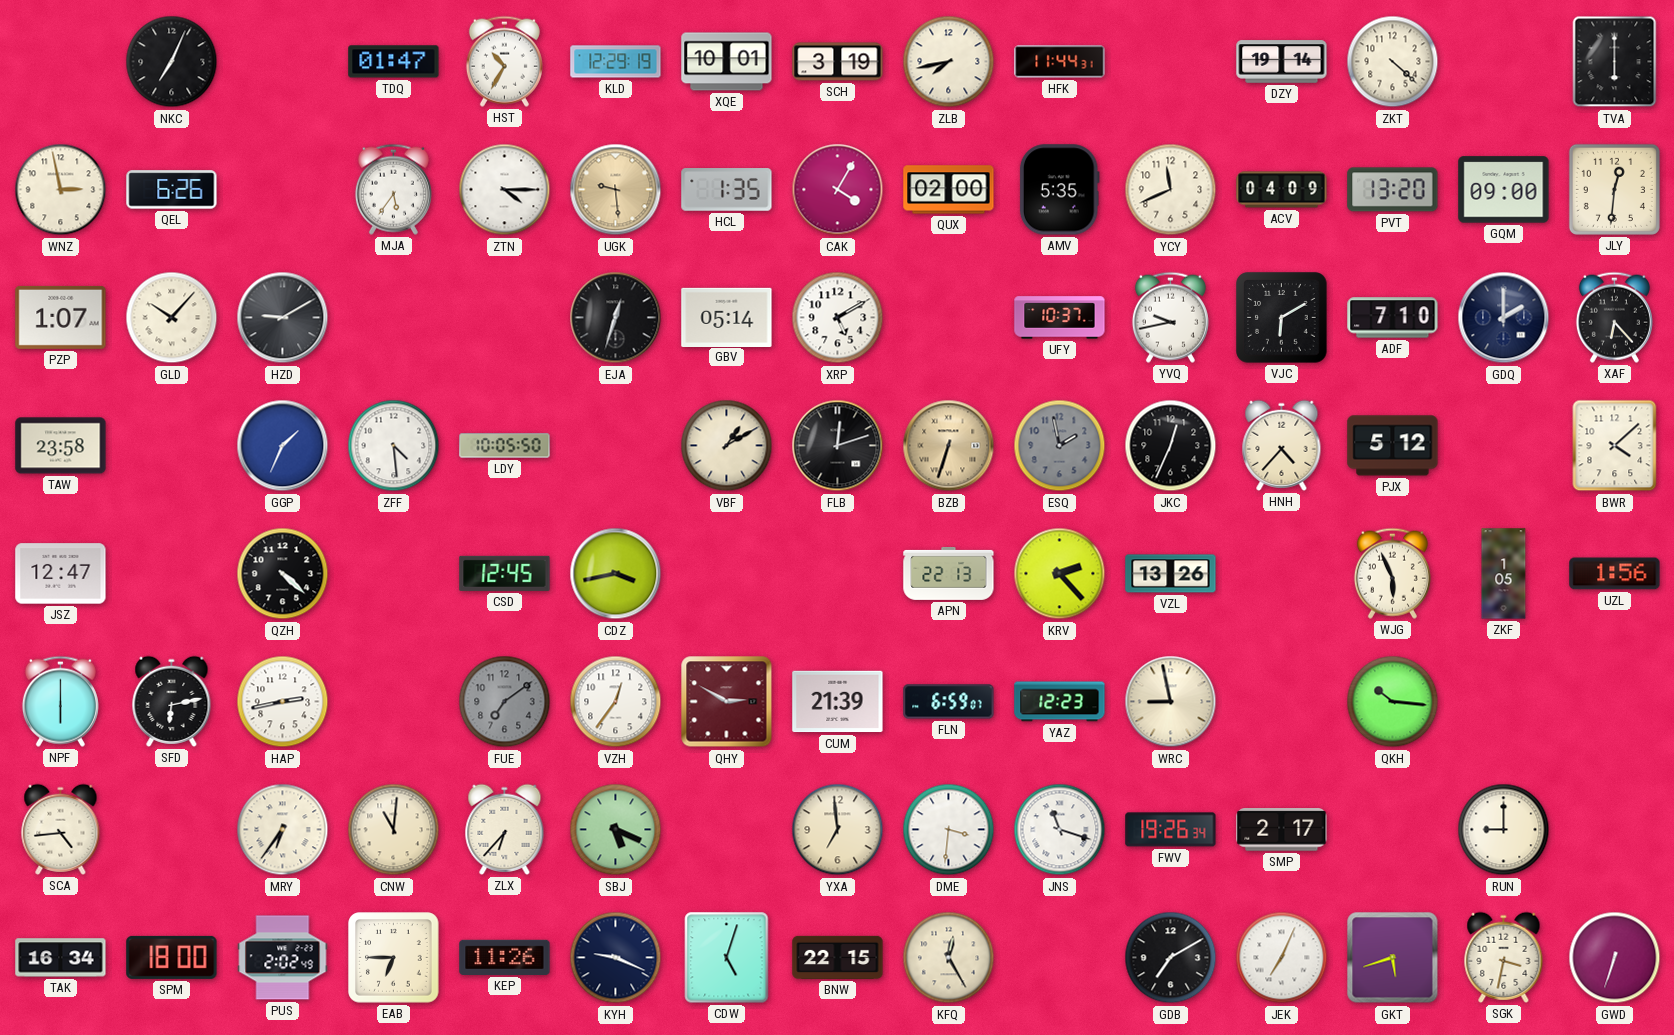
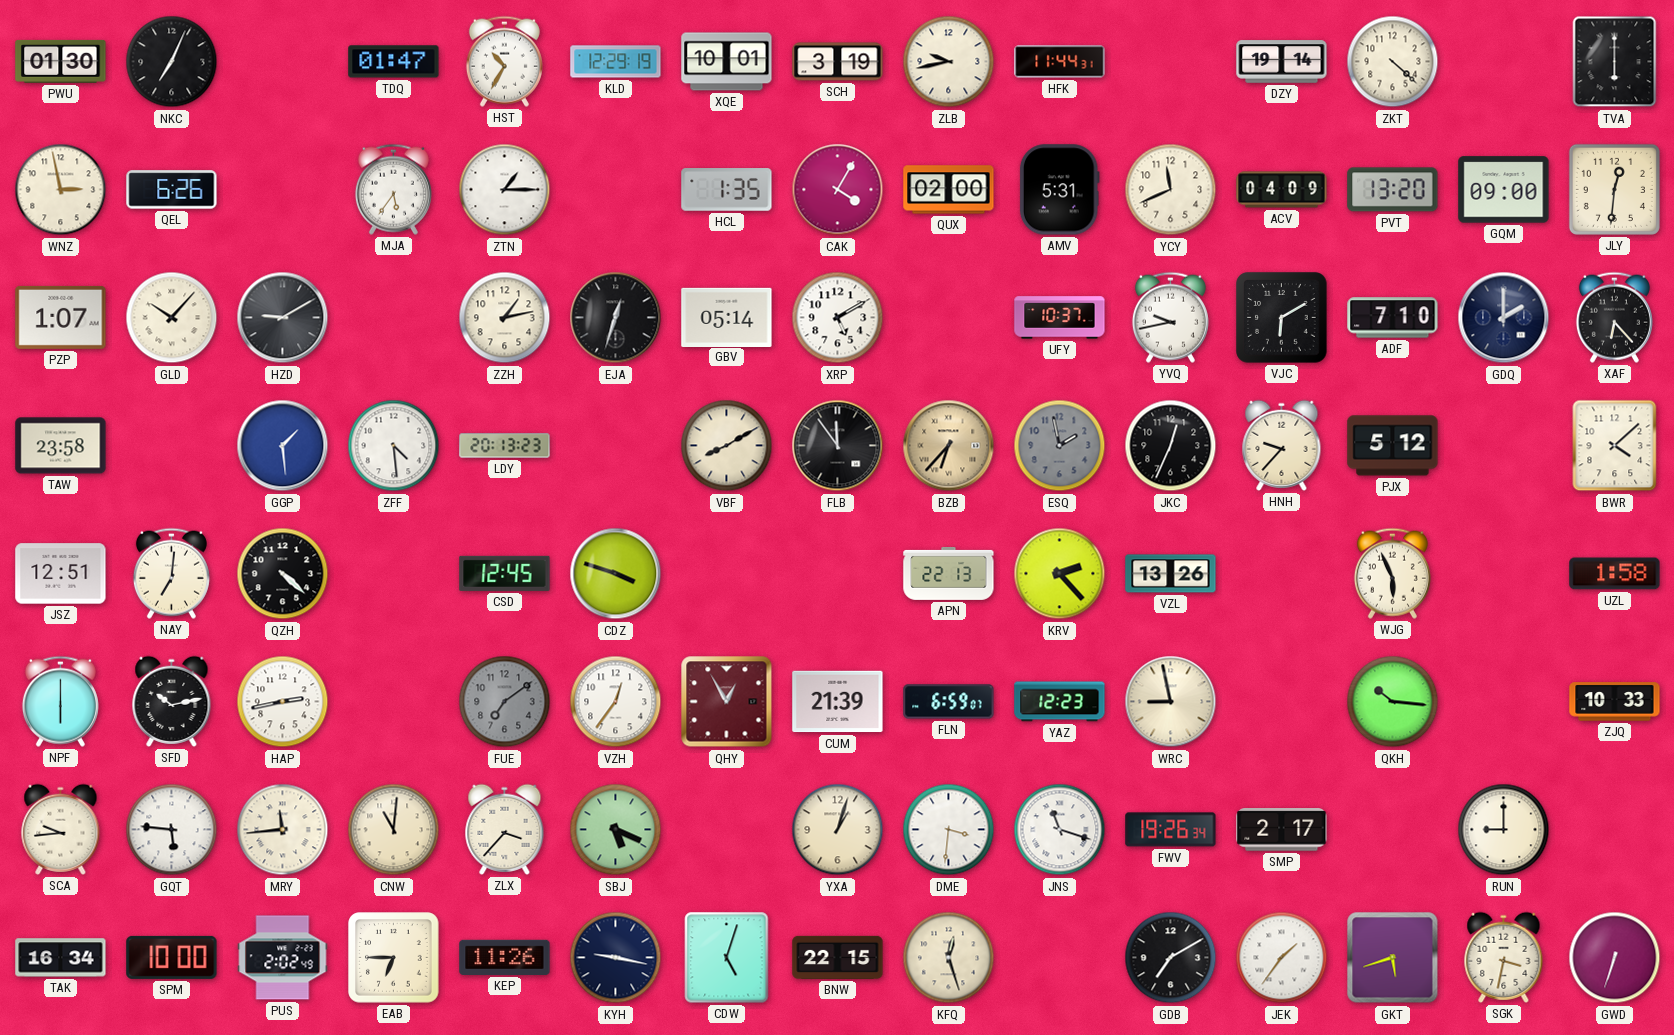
PWU: none -> 01:30
ZLB: 7:43 -> 9:43
ZTN: 4:15 -> 1:15
UGK: 9:29 -> none
AMV: 5:35 -> 5:31
ZZH: none -> 1:13
GGP: 1:34 -> 1:29
LDY: 10:05 -> 20:13
VBF: 1:10 -> 8:10
FLB: 12:12 -> 11:54
BZB: 6:33 -> 6:37
HNH: 4:37 -> 9:37
JSZ: 12:47 -> 12:51
NAY: none -> 7:01
CDZ: 3:43 -> 3:48
ZKF: 1:05 -> none
UZL: 1:56 -> 1:58
SFD: 6:13 -> 10:13
QHY: 2:50 -> 12:55
ZJQ: none -> 10:33
SCA: 4:44 -> 9:44
GQT: none -> 5:46
MRY: 6:36 -> 11:44
ZLX: 6:37 -> 3:37
YXA: 6:59 -> 1:03
SPM: 18:00 -> 10:00
KYH: 9:19 -> 9:17
KFQ: 12:25 -> 12:27
JEK: 7:04 -> 1:36
